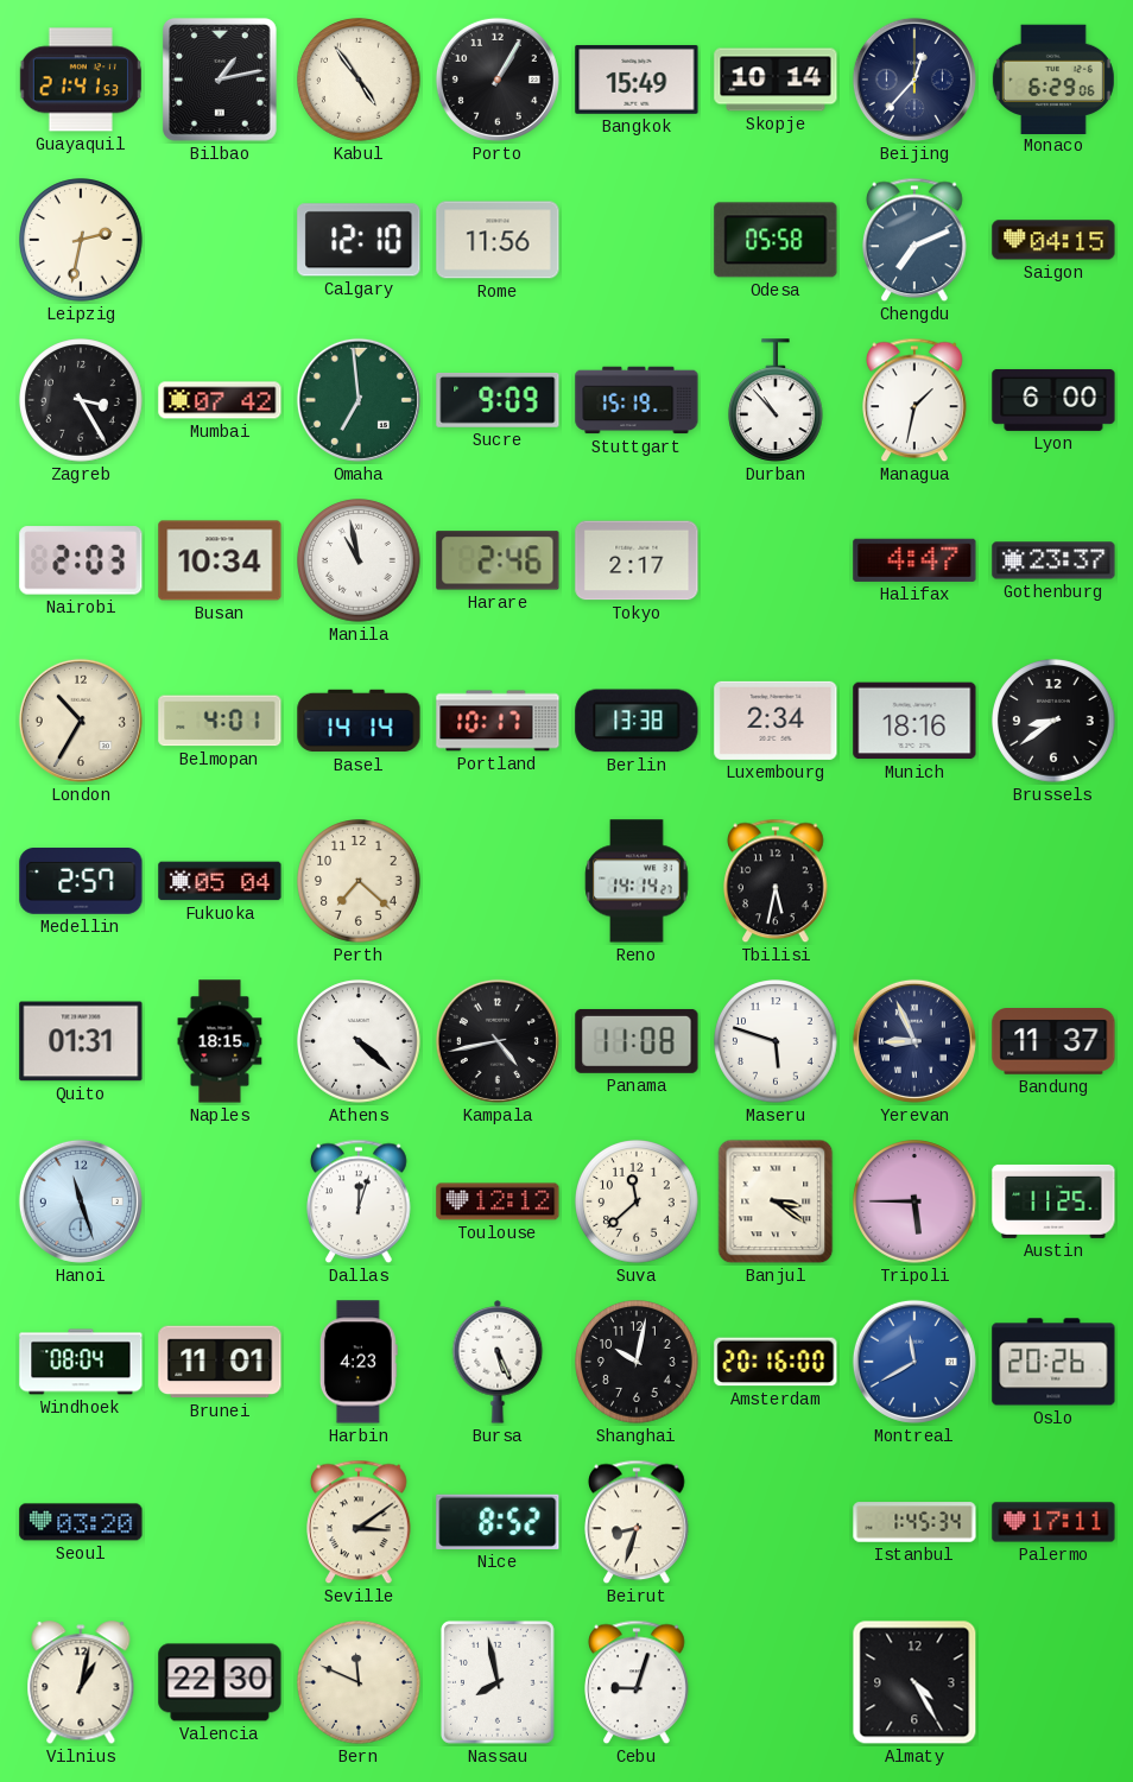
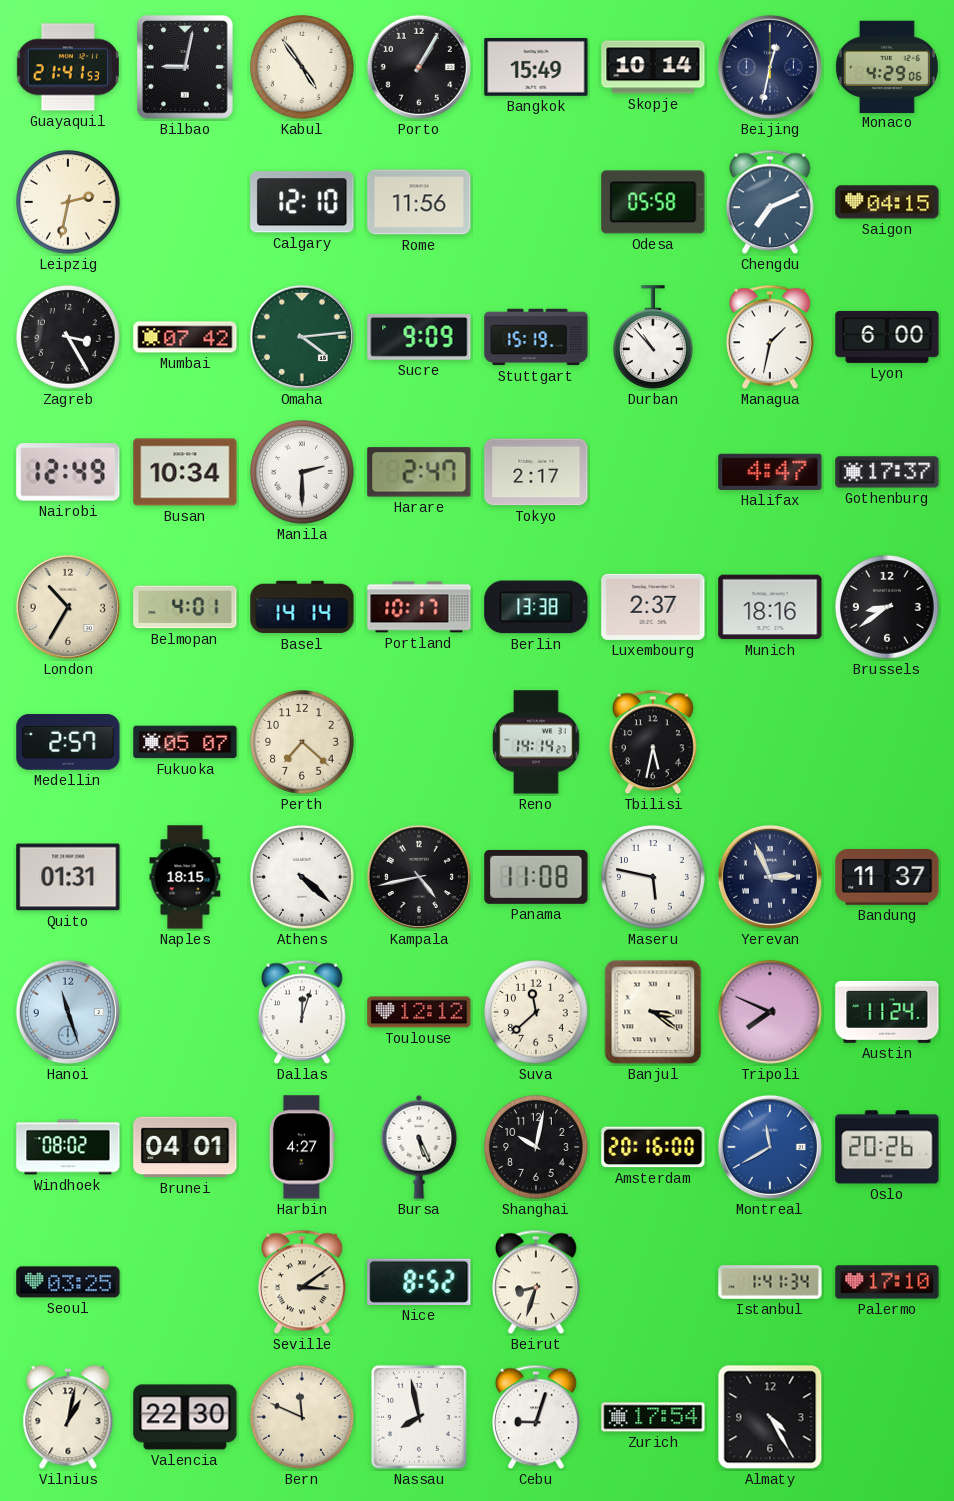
Bilbao: 1:13 -> 9:02
Beijing: 12:37 -> 12:32
Monaco: 6:29 -> 4:29
Omaha: 6:59 -> 4:14
Nairobi: 2:03 -> 12:49
Manila: 10:58 -> 2:30
Harare: 2:46 -> 2:47
Gothenburg: 23:37 -> 17:37
Luxembourg: 2:34 -> 2:37
Fukuoka: 05:04 -> 05:07
Maseru: 5:48 -> 5:47
Yerevan: 8:56 -> 2:56
Tripoli: 5:45 -> 7:49
Austin: 11:25 -> 11:24
Windhoek: 08:04 -> 08:02
Brunei: 11:01 -> 04:01
Harbin: 4:23 -> 4:27
Seoul: 03:20 -> 03:25
Istanbul: 1:45 -> 1:41
Palermo: 17:11 -> 17:10
Zurich: none -> 17:54
